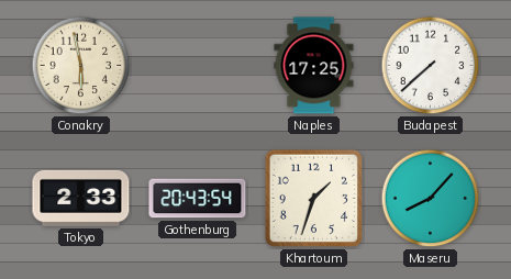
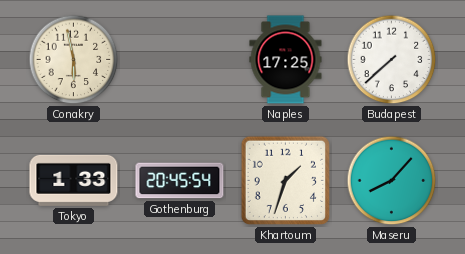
Tokyo: 2:33 -> 1:33
Gothenburg: 20:43 -> 20:45
